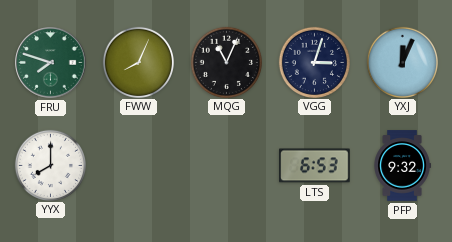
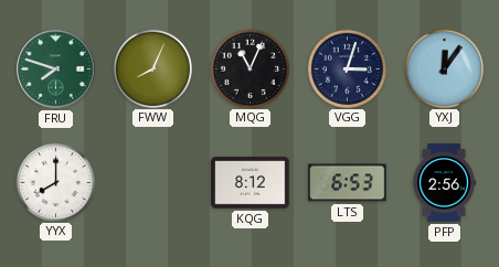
YXJ: 12:04 -> 12:06
KQG: none -> 8:12
PFP: 9:32 -> 2:56
